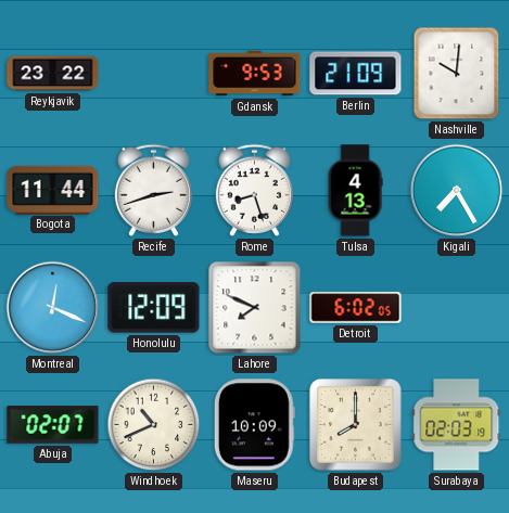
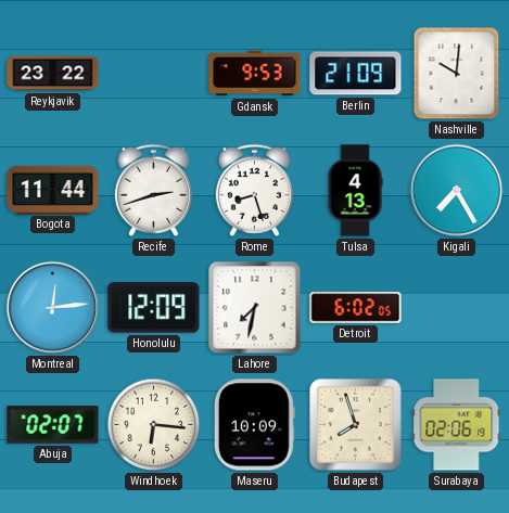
Montreal: 12:19 -> 12:14
Lahore: 7:49 -> 7:32
Windhoek: 10:41 -> 6:16
Budapest: 8:00 -> 7:57
Surabaya: 02:03 -> 02:06
